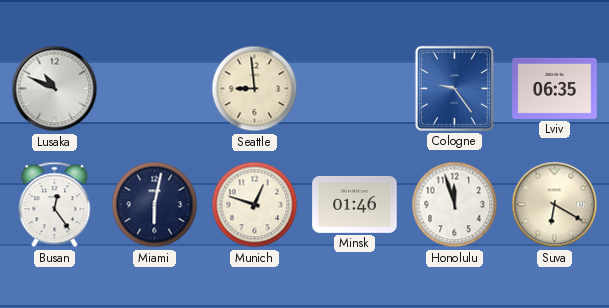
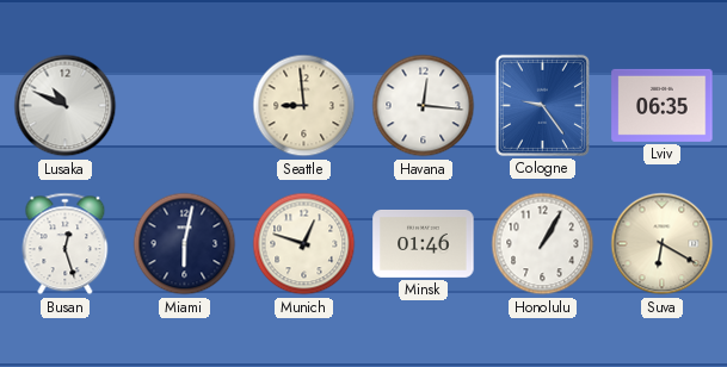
Havana: none -> 12:16
Busan: 12:24 -> 12:27
Honolulu: 11:57 -> 1:05
